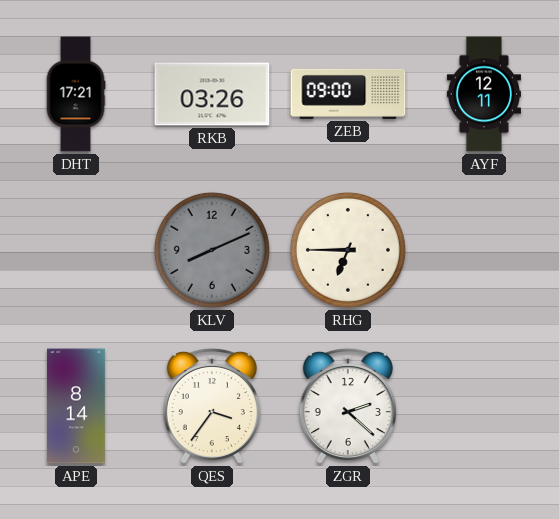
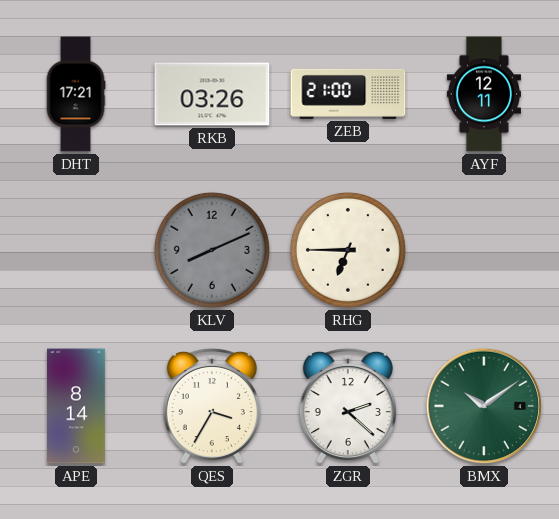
ZEB: 09:00 -> 21:00
QES: 3:36 -> 3:35
BMX: none -> 10:09
